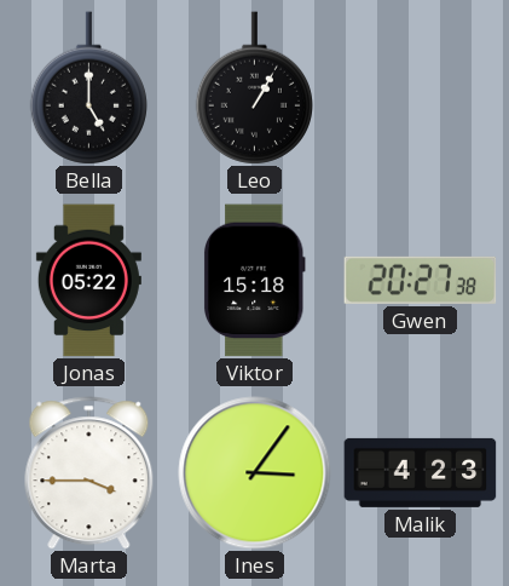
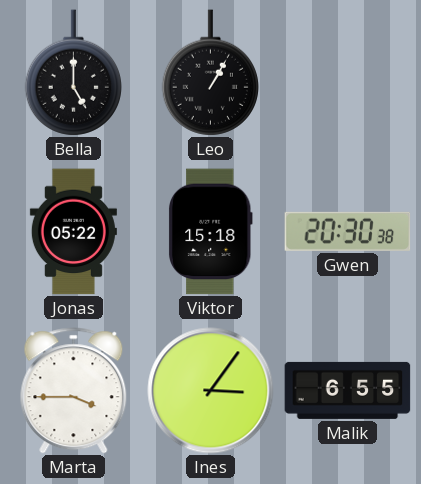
Gwen: 20:27 -> 20:30
Malik: 4:23 -> 6:55
